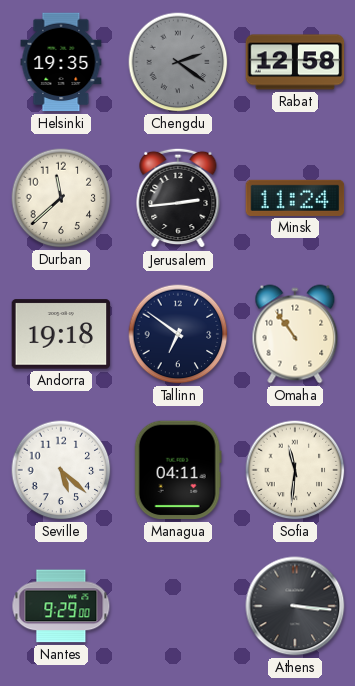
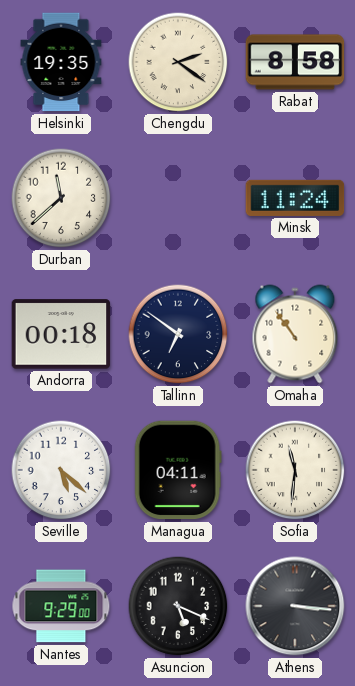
Chengdu dial: grey -> cream
Rabat: 12:58 -> 8:58
Jerusalem: 2:44 -> none
Andorra: 19:18 -> 00:18
Asuncion: none -> 5:19
